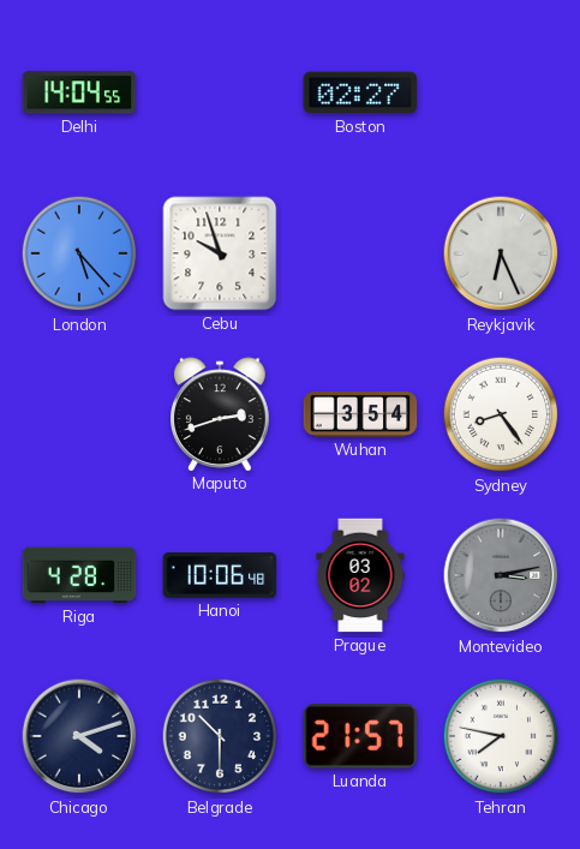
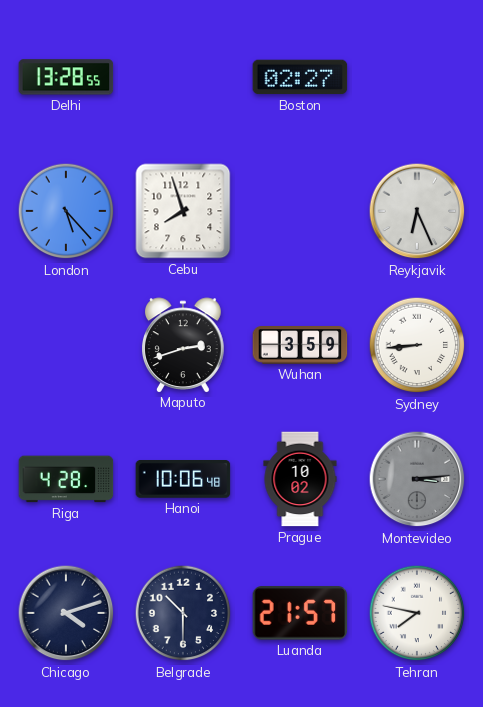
Delhi: 14:04 -> 13:28
Cebu: 9:57 -> 7:57
Wuhan: 3:54 -> 3:59
Sydney: 8:24 -> 8:44
Prague: 03:02 -> 10:02
Montevideo: 3:13 -> 3:14
